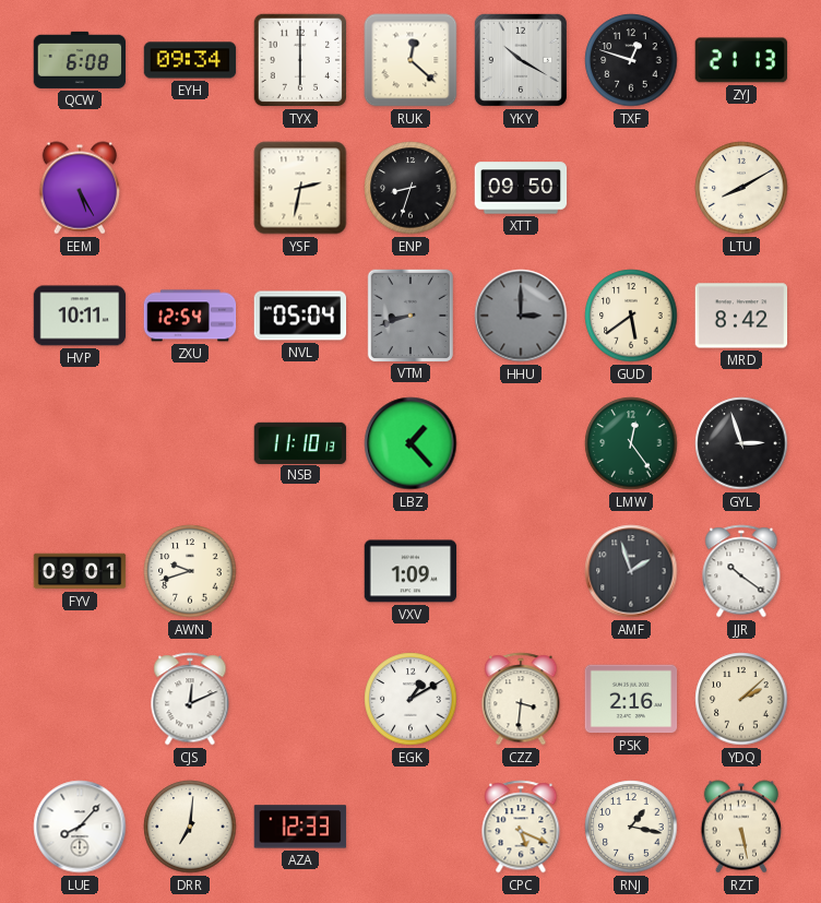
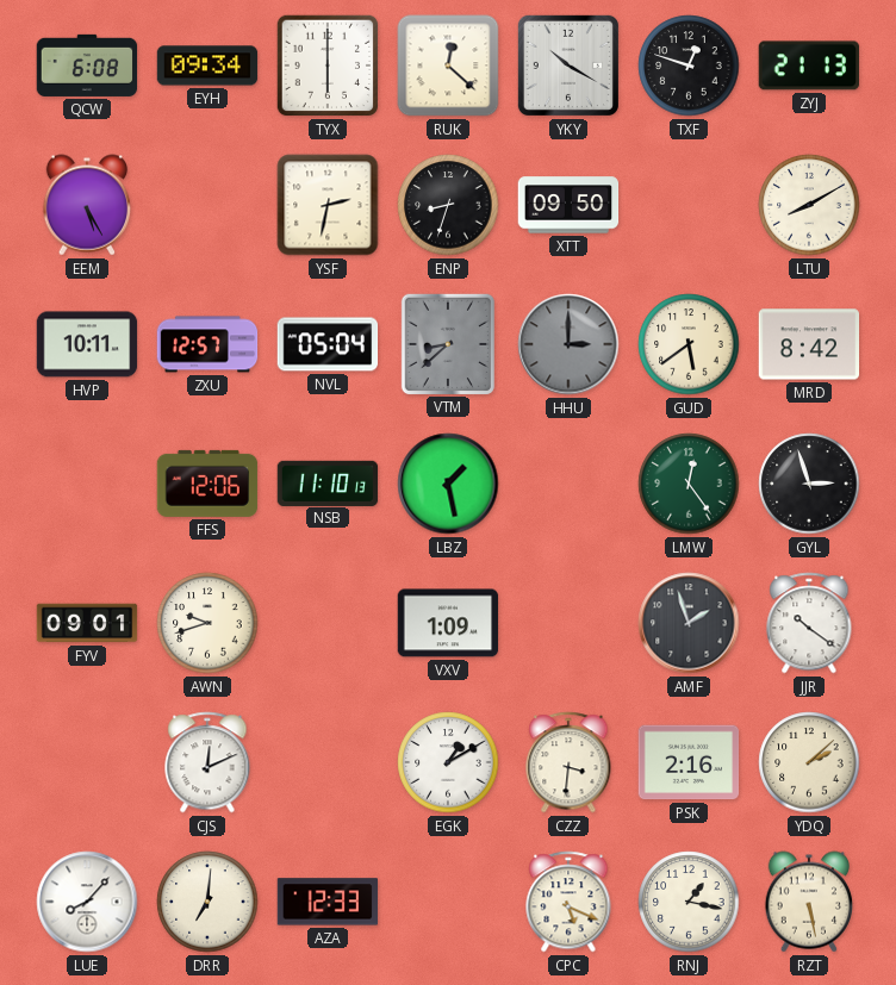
ZXU: 12:54 -> 12:57
VTM: 8:42 -> 8:38
FFS: none -> 12:06
LBZ: 1:23 -> 1:28
